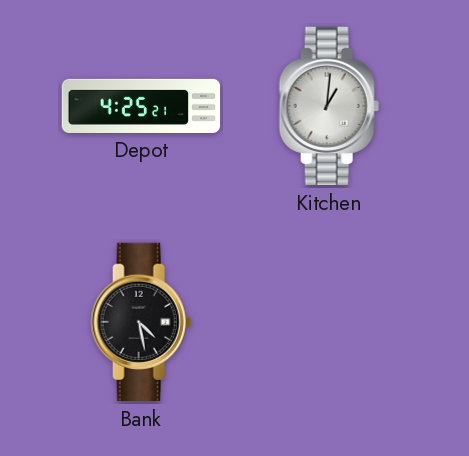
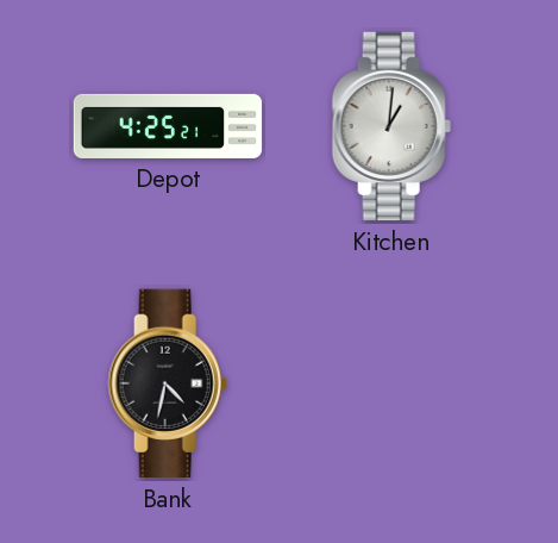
Bank: 4:28 -> 4:32
